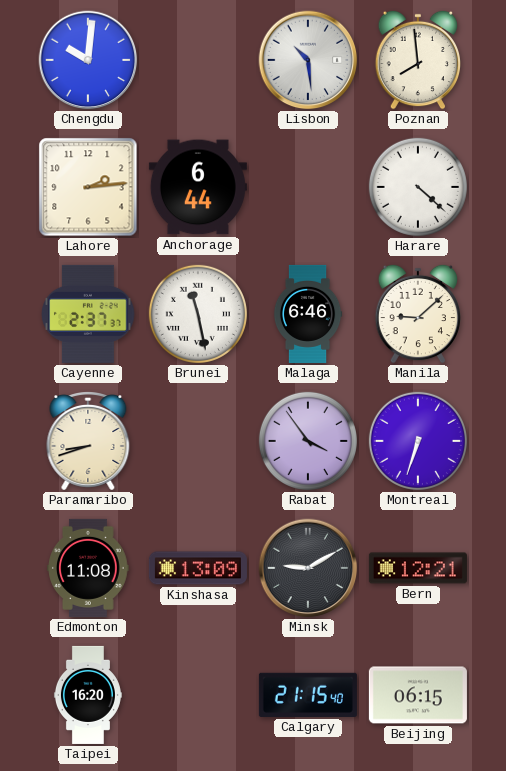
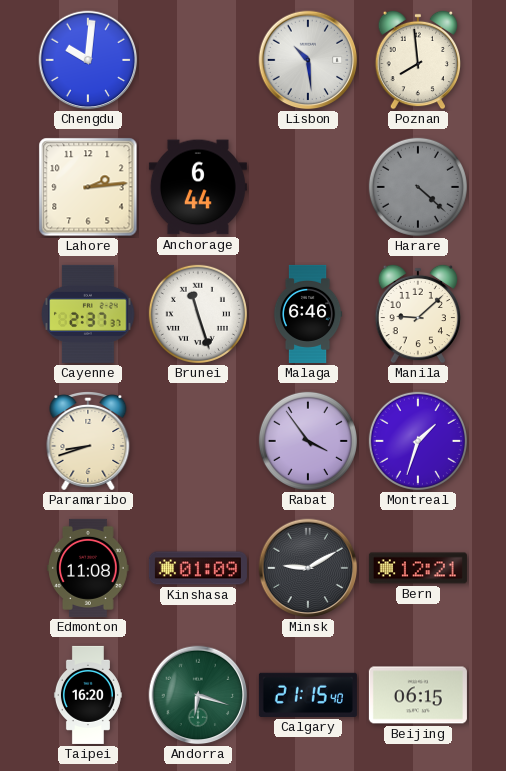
Harare dial: white -> grey
Brunei: 11:28 -> 11:27
Montreal: 6:33 -> 1:33
Kinshasa: 13:09 -> 01:09
Andorra: none -> 6:18
